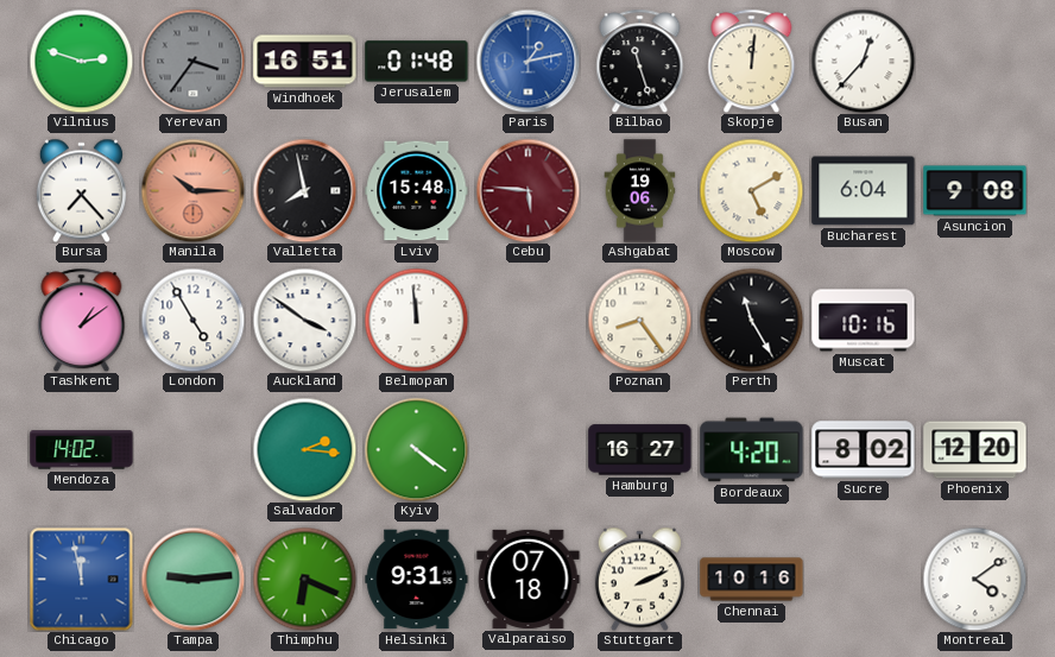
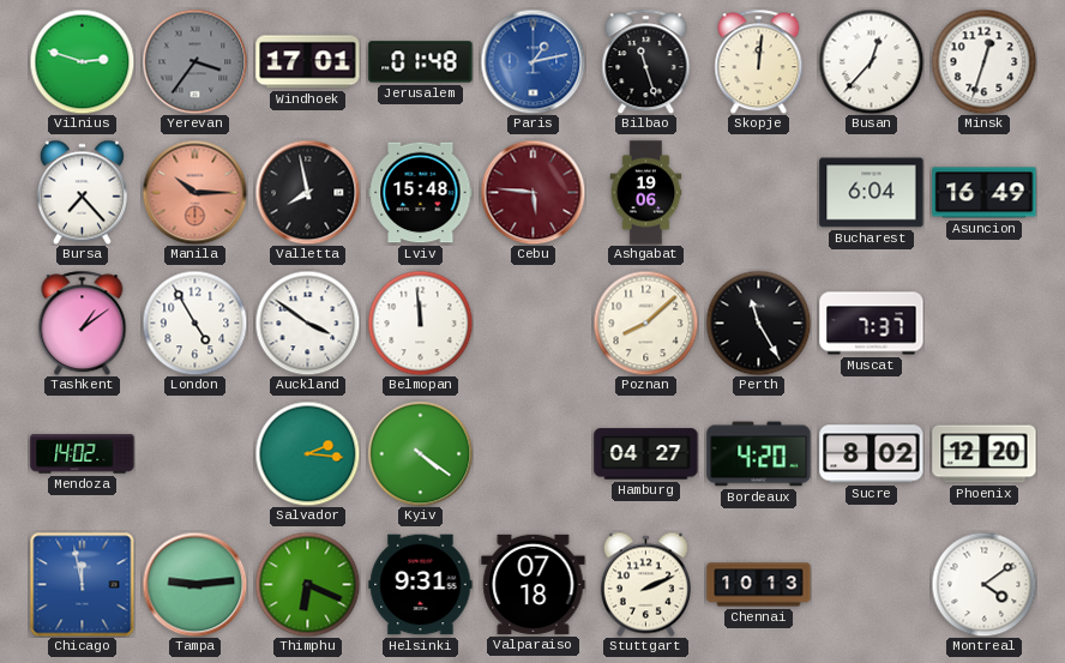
Windhoek: 16:51 -> 17:01
Minsk: none -> 12:33
Moscow: 5:10 -> none
Asuncion: 9:08 -> 16:49
Poznan: 8:24 -> 8:08
Muscat: 10:16 -> 7:37
Hamburg: 16:27 -> 04:27
Chennai: 10:16 -> 10:13
